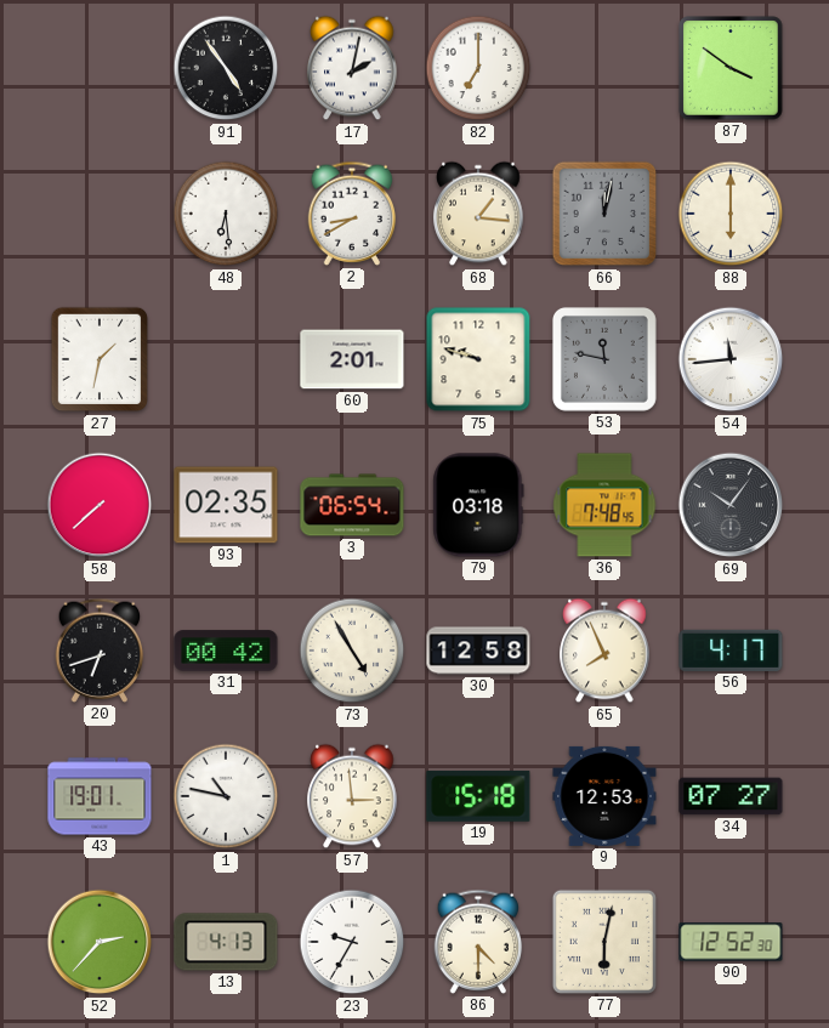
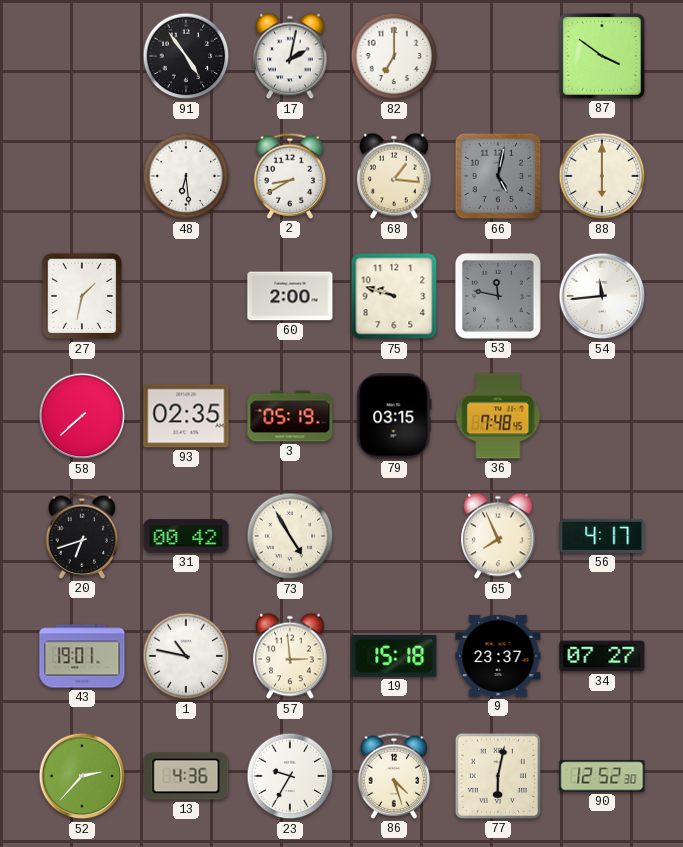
66: 12:02 -> 5:02
60: 2:01 -> 2:00
3: 06:54 -> 05:19
79: 03:18 -> 03:15
69: 10:06 -> none
30: 12:58 -> none
9: 12:53 -> 23:37
13: 4:13 -> 4:36
86: 4:30 -> 4:27
